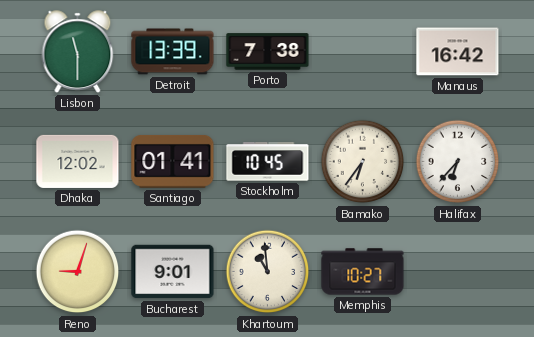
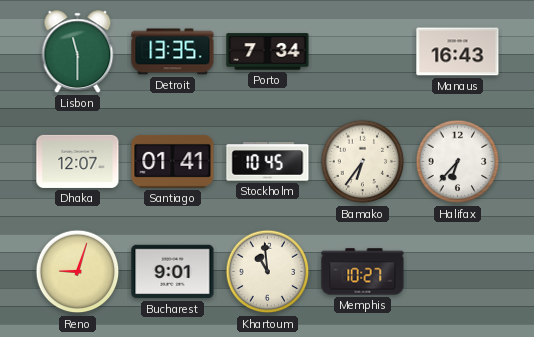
Detroit: 13:39 -> 13:35
Porto: 7:38 -> 7:34
Manaus: 16:42 -> 16:43
Dhaka: 12:02 -> 12:07
